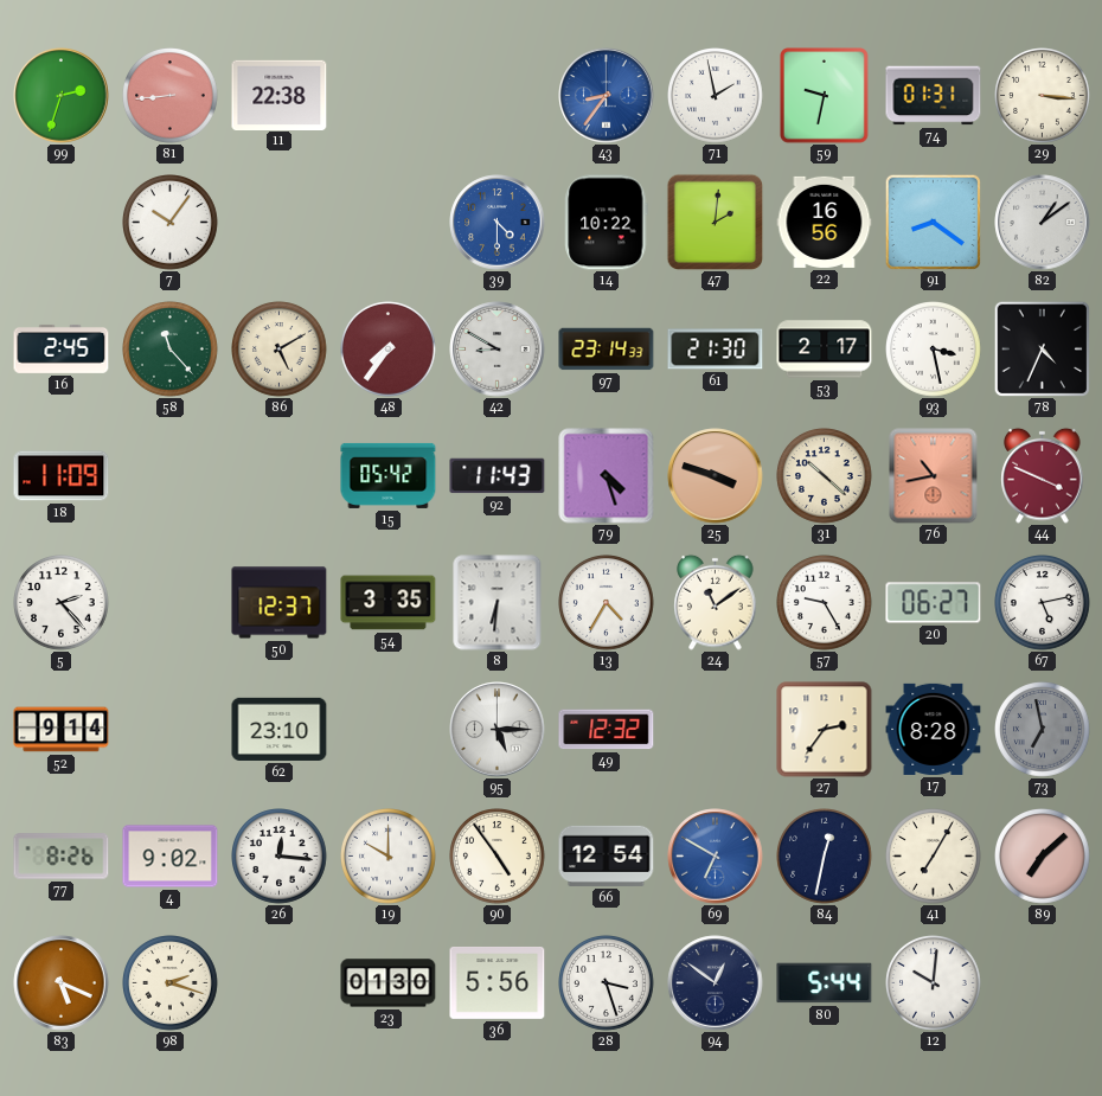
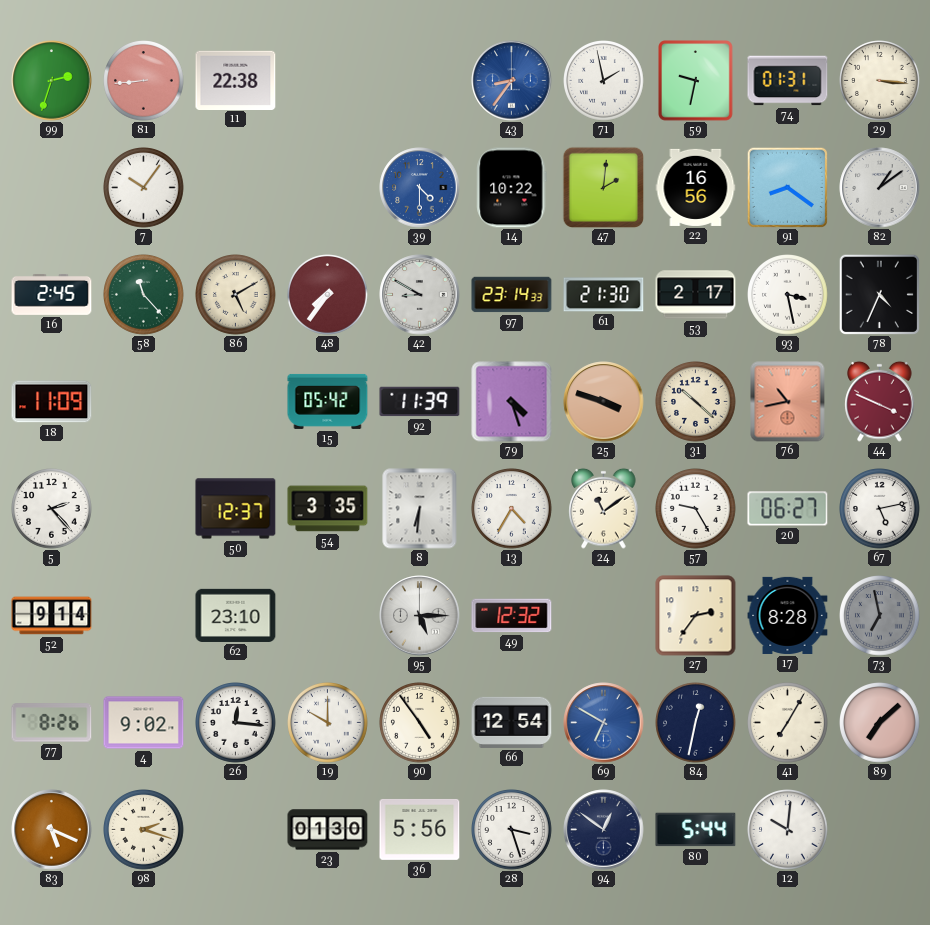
92: 11:43 -> 11:39
